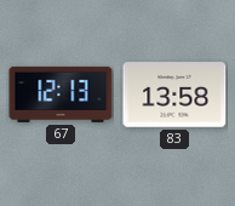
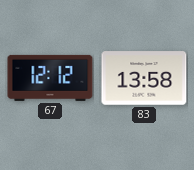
67: 12:13 -> 12:12
